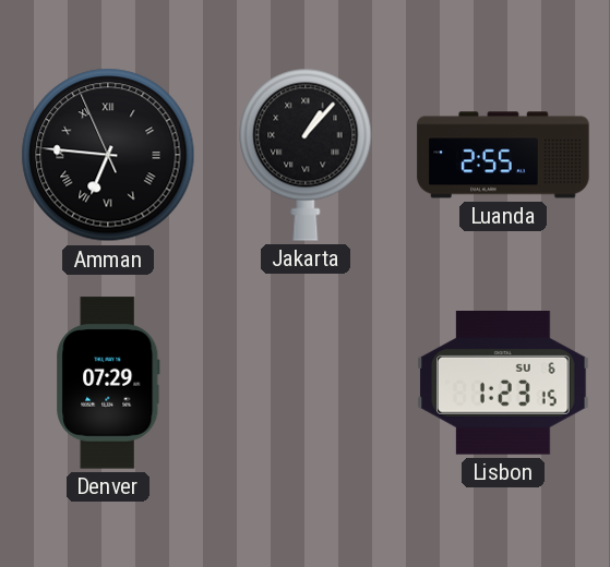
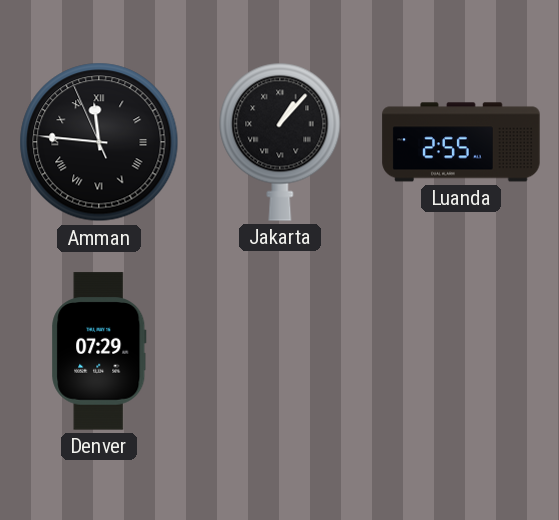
Amman: 6:45 -> 11:45
Lisbon: 1:23 -> none
